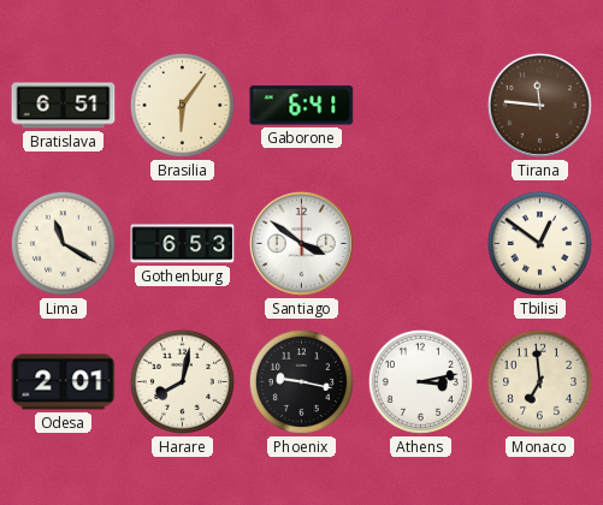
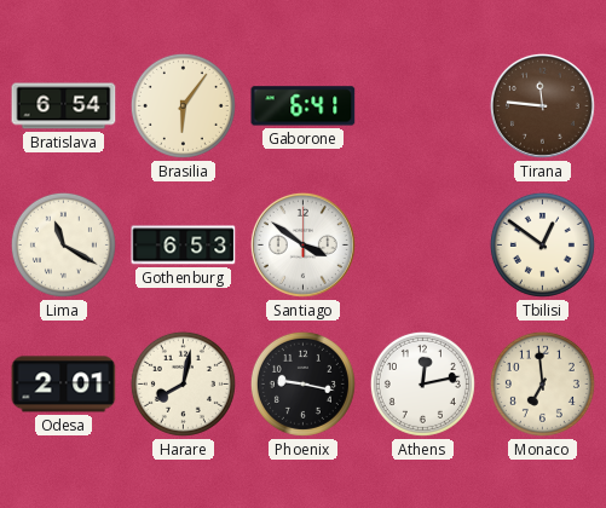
Bratislava: 6:51 -> 6:54
Athens: 3:13 -> 12:13
